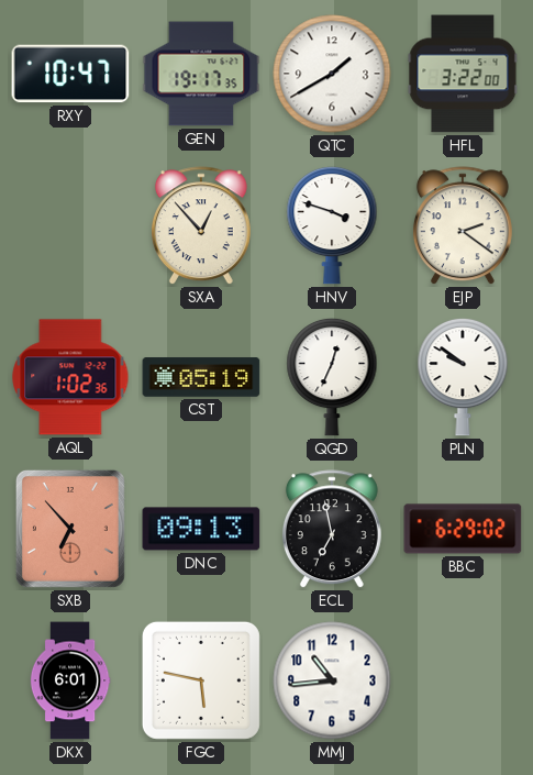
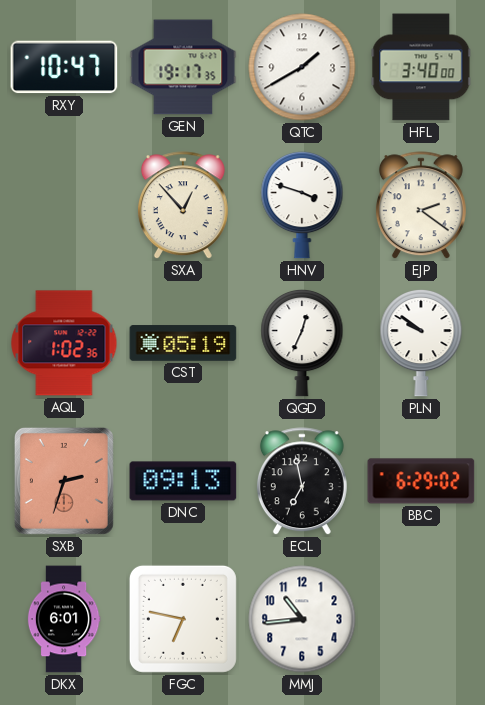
HFL: 3:22 -> 3:40
SXB: 6:53 -> 2:33
FGC: 5:47 -> 6:47
